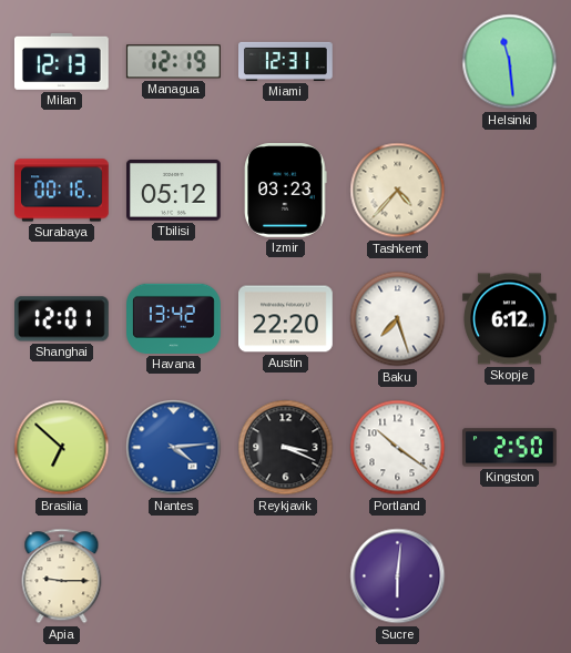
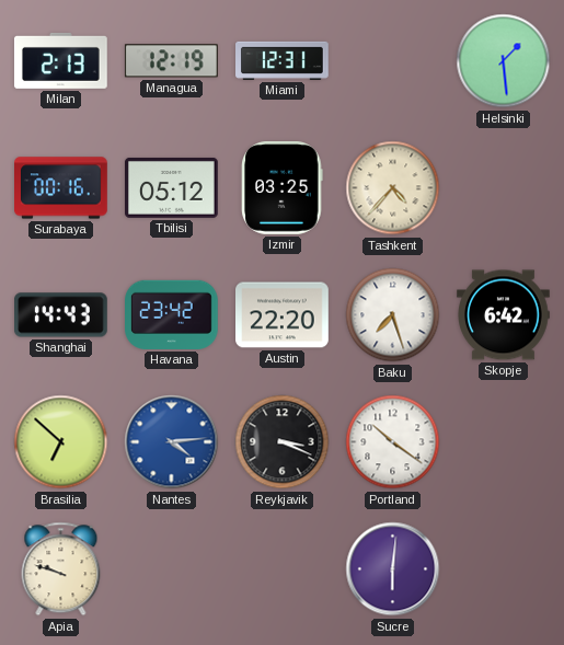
Milan: 12:13 -> 2:13
Helsinki: 11:29 -> 1:29
Izmir: 03:23 -> 03:25
Shanghai: 12:01 -> 14:43
Havana: 13:42 -> 23:42
Skopje: 6:12 -> 6:42
Kingston: 2:50 -> none
Apia: 9:15 -> 9:48
